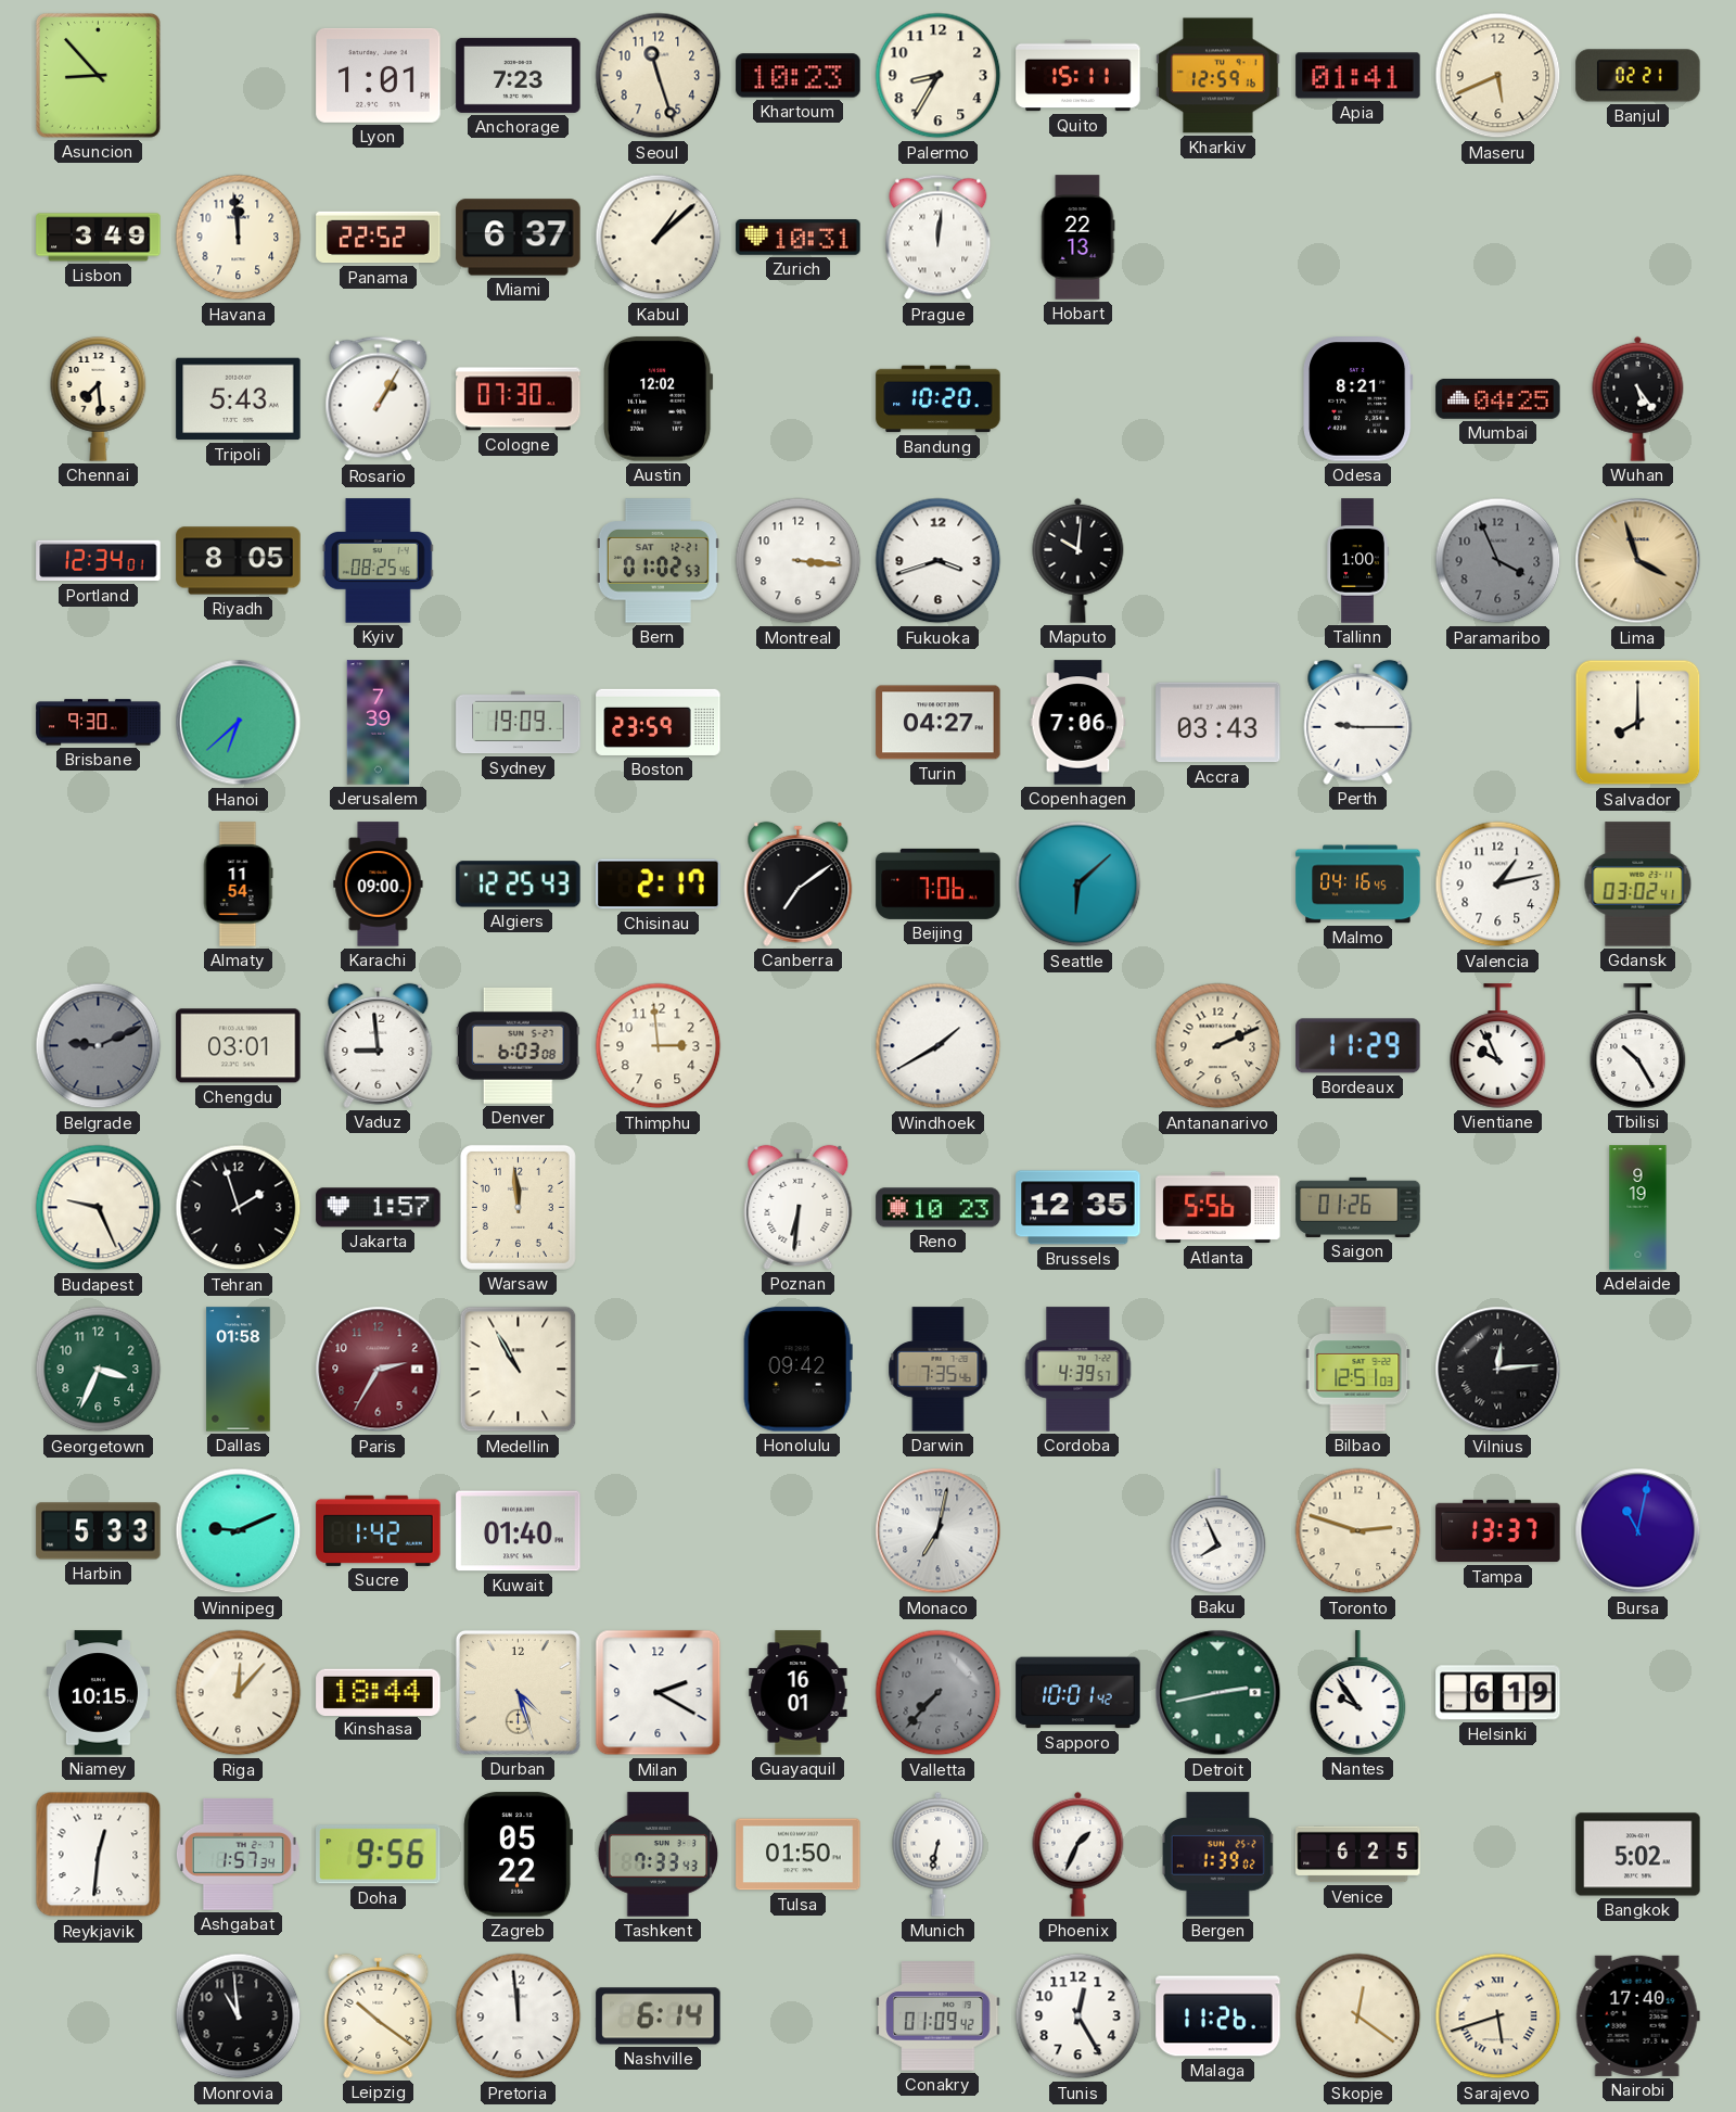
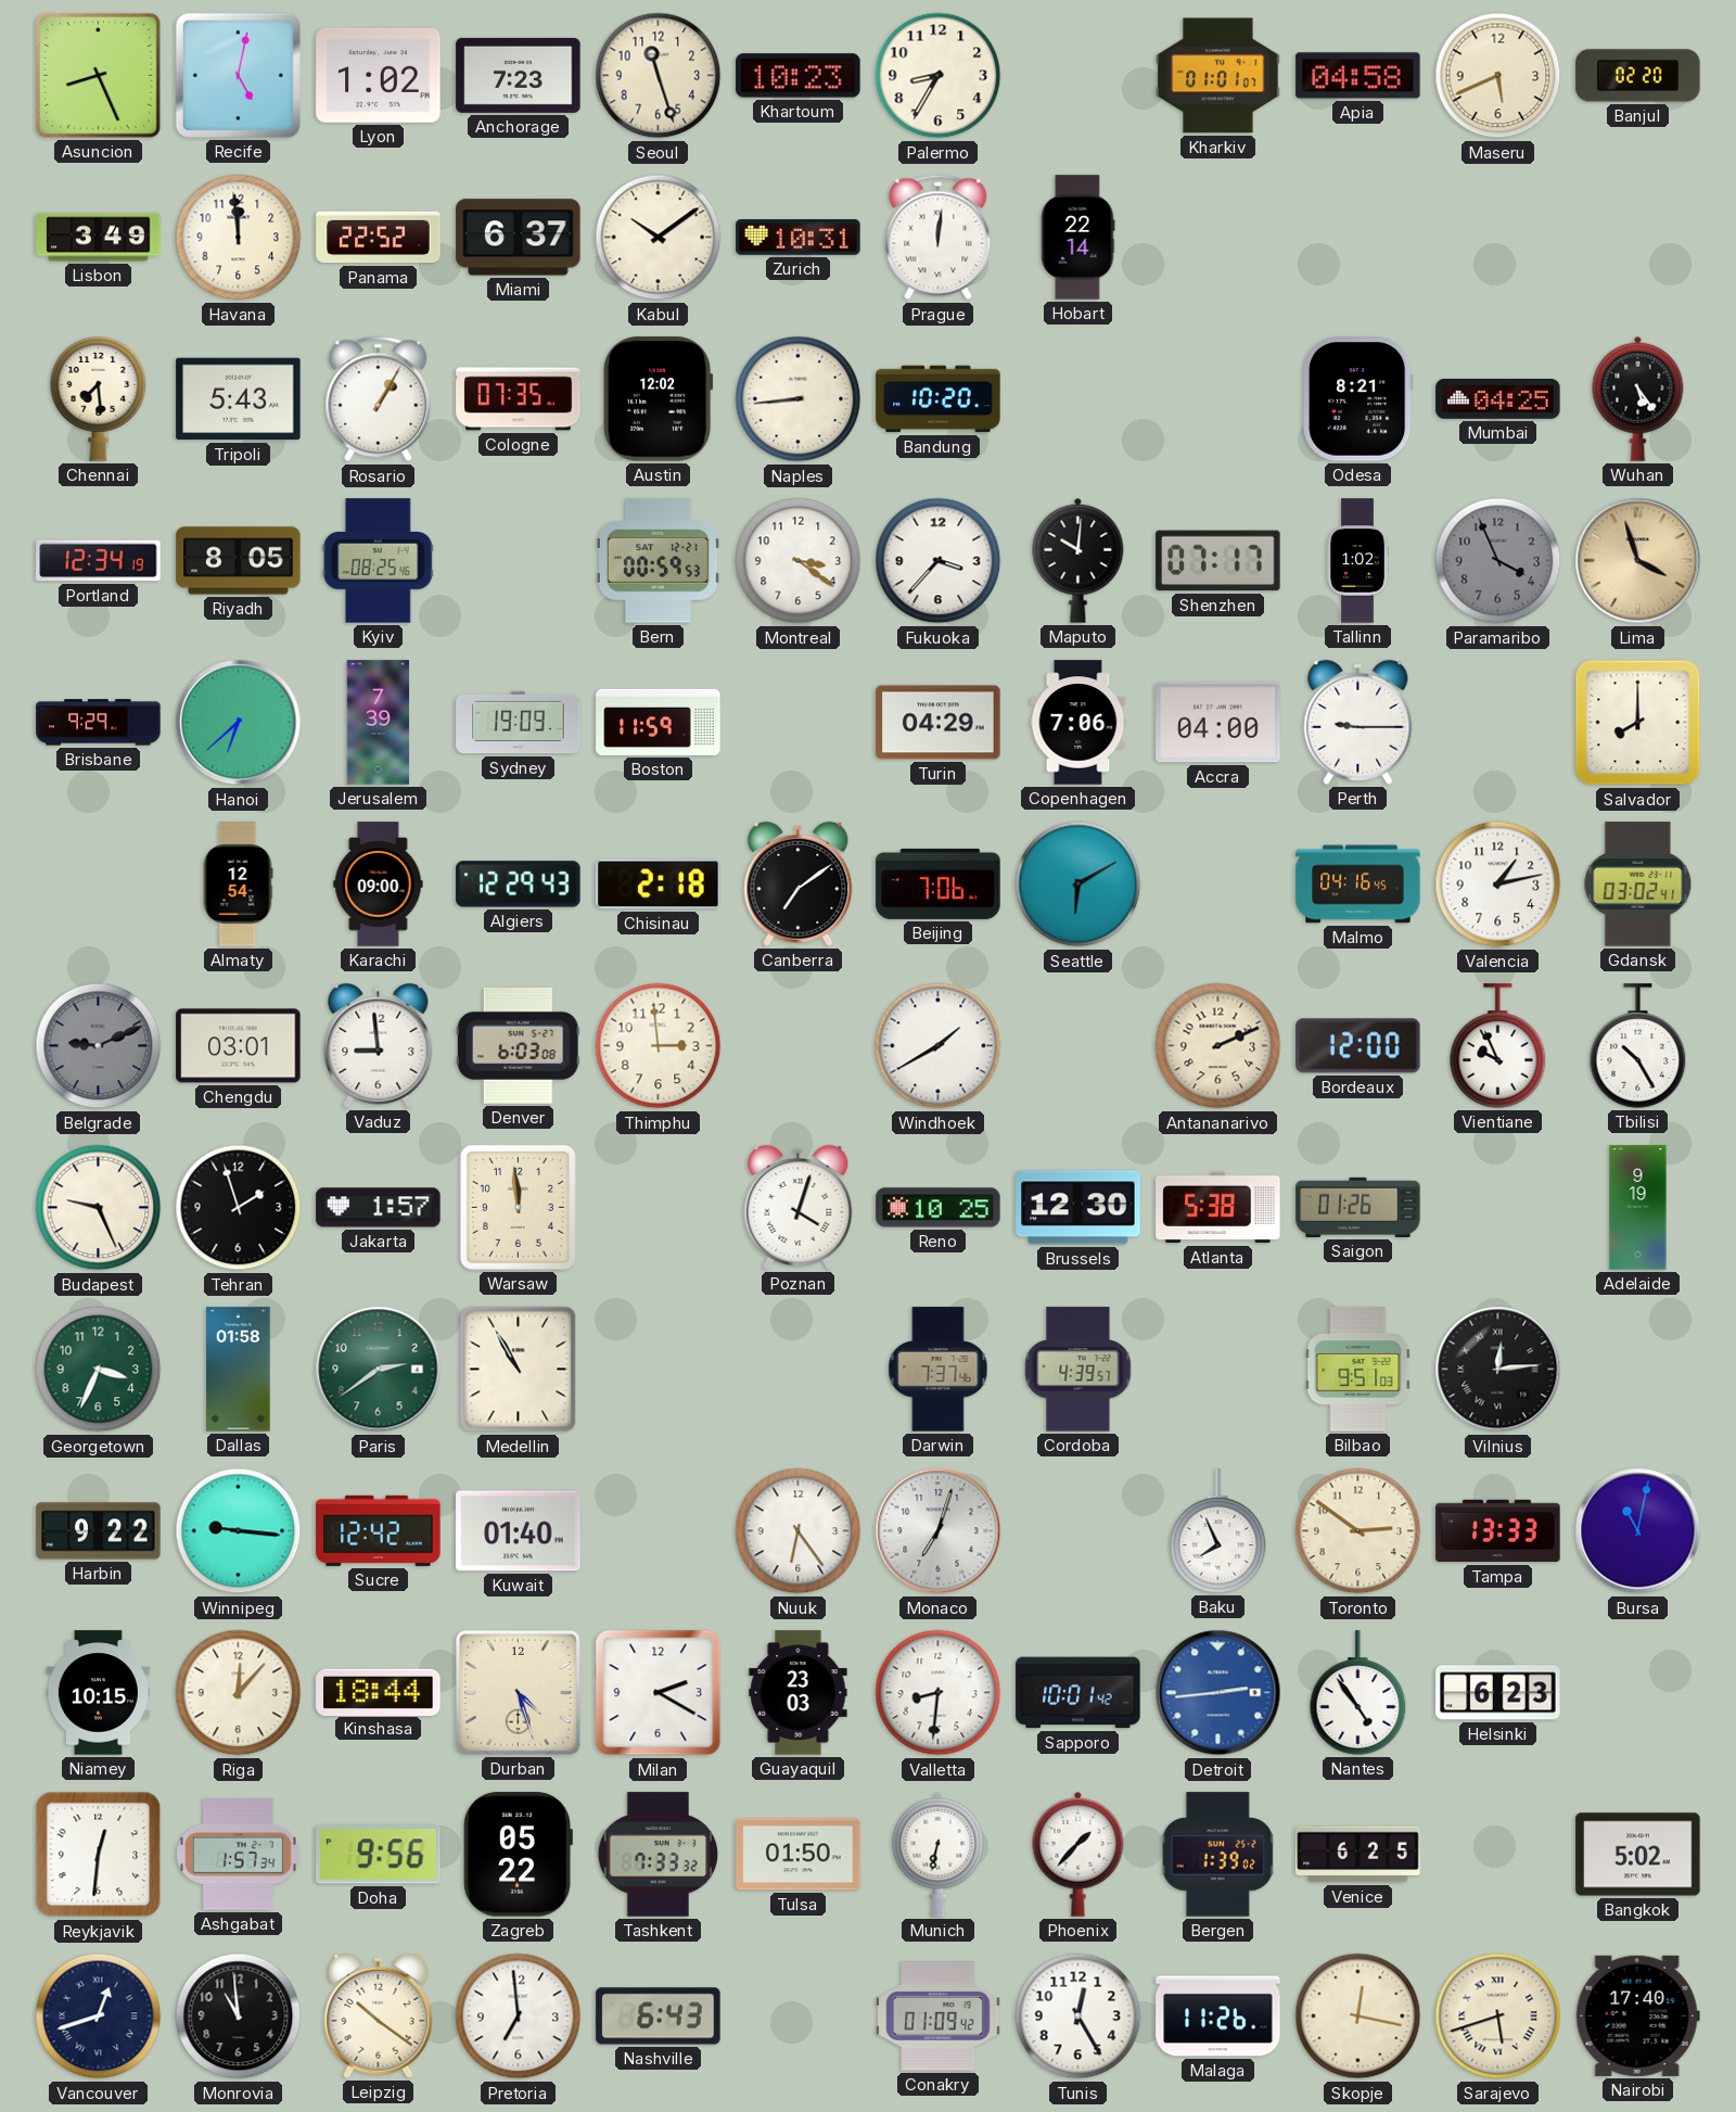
Asuncion: 8:53 -> 8:26
Recife: none -> 5:02
Lyon: 1:01 -> 1:02
Quito: 15:11 -> none
Kharkiv: 12:59 -> 01:01
Apia: 01:41 -> 04:58
Banjul: 02:21 -> 02:20
Kabul: 1:08 -> 10:09
Hobart: 22:13 -> 22:14
Cologne: 07:30 -> 07:35
Naples: none -> 8:44
Portland: 12:34:01 -> 12:34:19
Bern: 01:02 -> 00:59
Montreal: 3:16 -> 3:21
Fukuoka: 3:42 -> 3:37
Shenzhen: none -> 07:17
Tallinn: 1:00 -> 1:02
Brisbane: 9:30 -> 9:29
Boston: 23:59 -> 11:59
Turin: 04:27 -> 04:29
Accra: 03:43 -> 04:00
Almaty: 11:54 -> 12:54
Algiers: 12:25 -> 12:29
Chisinau: 2:17 -> 2:18
Seattle: 6:08 -> 6:10
Bordeaux: 11:29 -> 12:00
Poznan: 6:31 -> 4:03
Reno: 10:23 -> 10:25
Brussels: 12:35 -> 12:30
Atlanta: 5:56 -> 5:38
Paris: 2:35 -> 2:39
Paris dial: burgundy -> green
Honolulu: 09:42 -> none
Darwin: 7:35 -> 7:37
Bilbao: 12:51 -> 9:51
Harbin: 5:33 -> 9:22
Winnipeg: 9:11 -> 9:16
Sucre: 1:42 -> 12:42
Nuuk: none -> 6:24
Monaco: 7:02 -> 7:03
Toronto: 2:48 -> 2:51
Tampa: 13:37 -> 13:33
Guayaquil: 16:01 -> 23:03
Valletta: 7:37 -> 8:31
Valletta dial: grey -> white
Detroit: 2:43 -> 2:44
Detroit dial: green -> blue
Nantes: 9:54 -> 4:54
Helsinki: 6:19 -> 6:23
Tashkent: 7:33:43 -> 7:33:32
Phoenix: 1:34 -> 1:37
Vancouver: none -> 12:42
Pretoria: 11:59 -> 6:59
Nashville: 6:14 -> 6:43
Skopje: 12:21 -> 12:17
